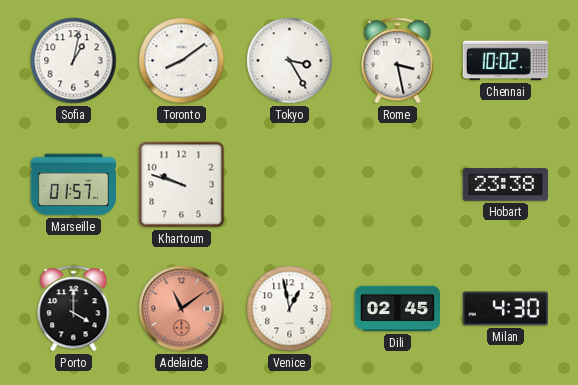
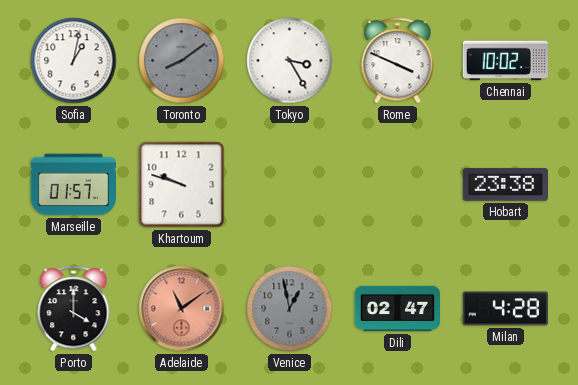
Toronto dial: white -> grey
Rome: 3:28 -> 3:49
Venice dial: white -> grey
Dili: 02:45 -> 02:47
Milan: 4:30 -> 4:28
